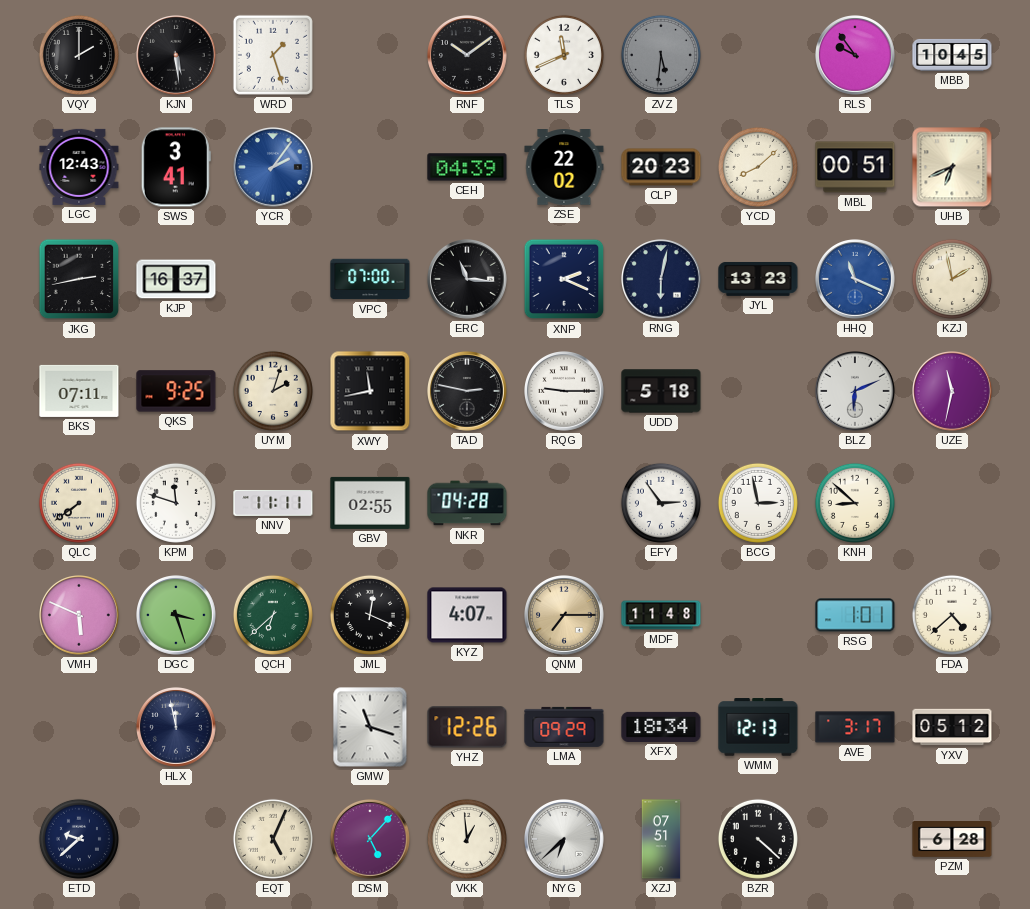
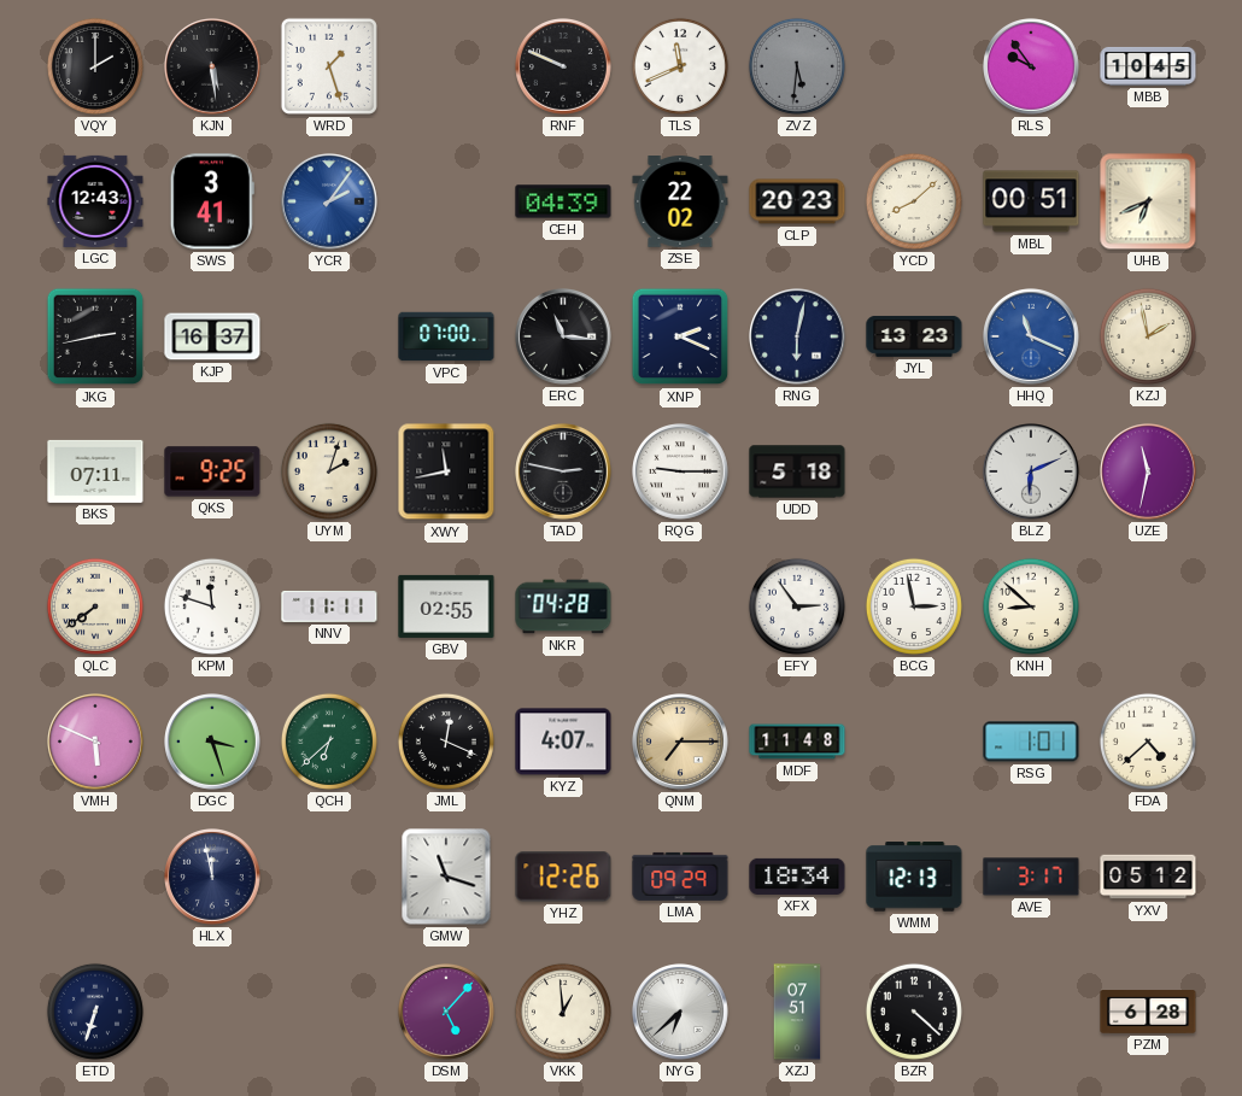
RNF: 10:09 -> 9:49
ETD: 9:38 -> 6:33
EQT: 5:04 -> none
